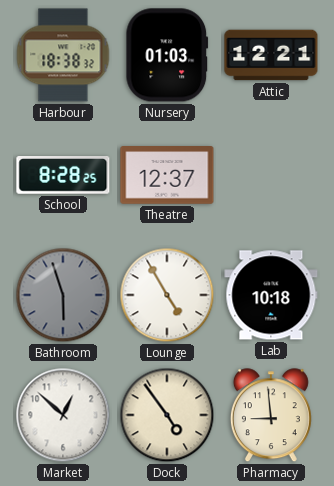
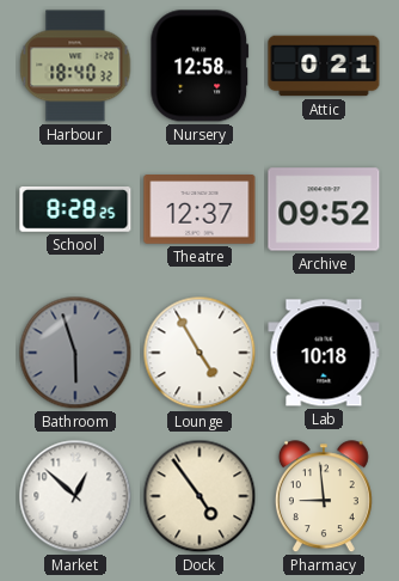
Harbour: 18:38 -> 18:40
Nursery: 01:03 -> 12:58
Attic: 12:21 -> 0:21
Archive: none -> 09:52
